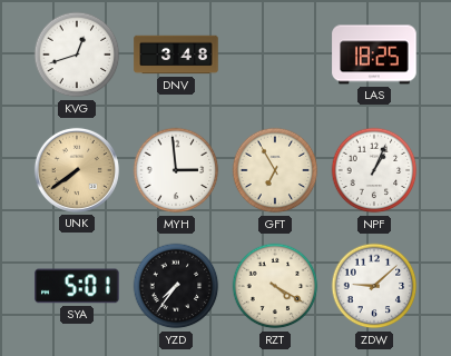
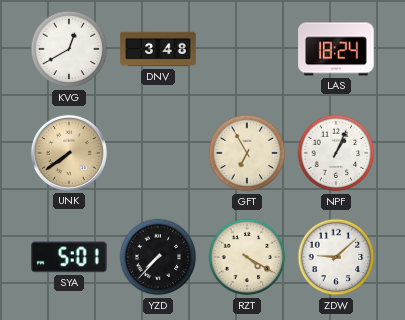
KVG: 12:42 -> 12:40
LAS: 18:25 -> 18:24
MYH: 2:59 -> none
YZD: 7:36 -> 7:37
